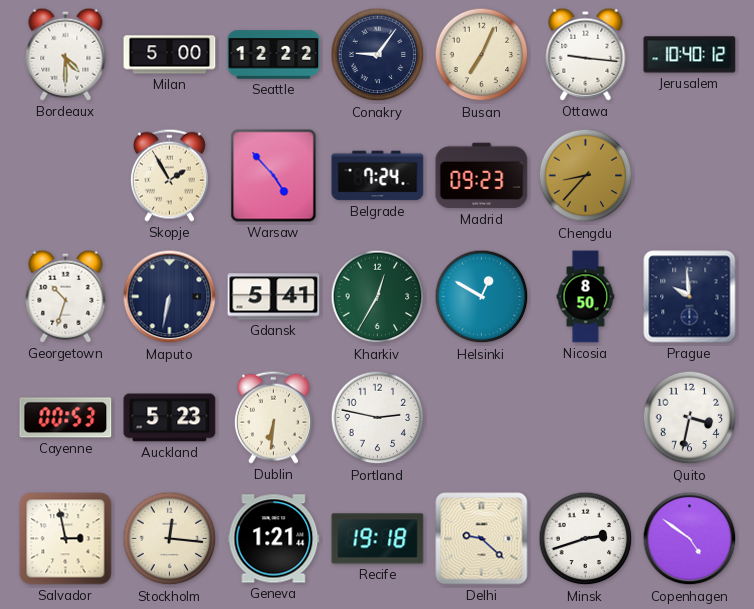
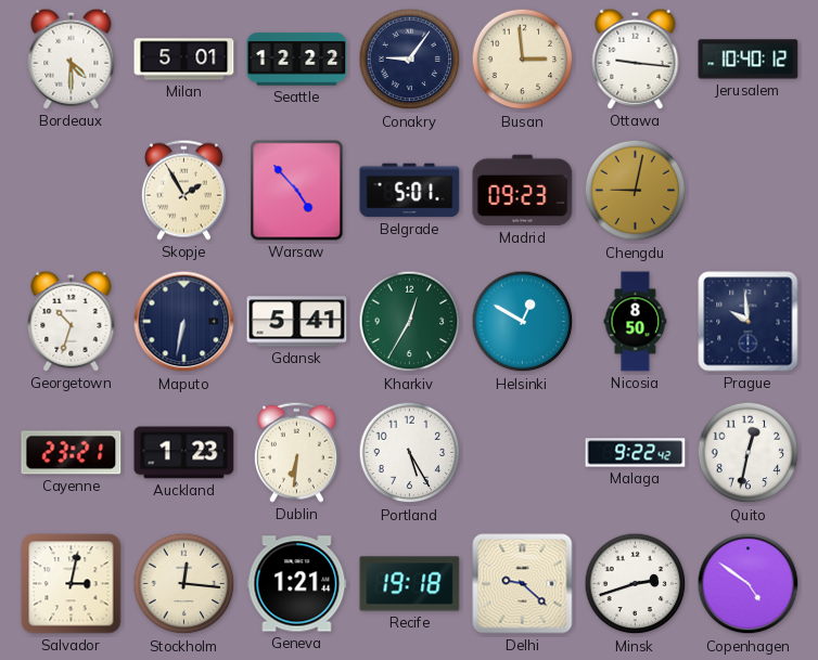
Milan: 5:00 -> 5:01
Busan: 7:04 -> 2:59
Belgrade: 7:24 -> 5:01
Chengdu: 8:37 -> 9:02
Cayenne: 00:53 -> 23:21
Auckland: 5:23 -> 1:23
Portland: 2:47 -> 5:25
Malaga: none -> 9:22
Quito: 3:32 -> 12:32
Salvador: 2:58 -> 3:02
